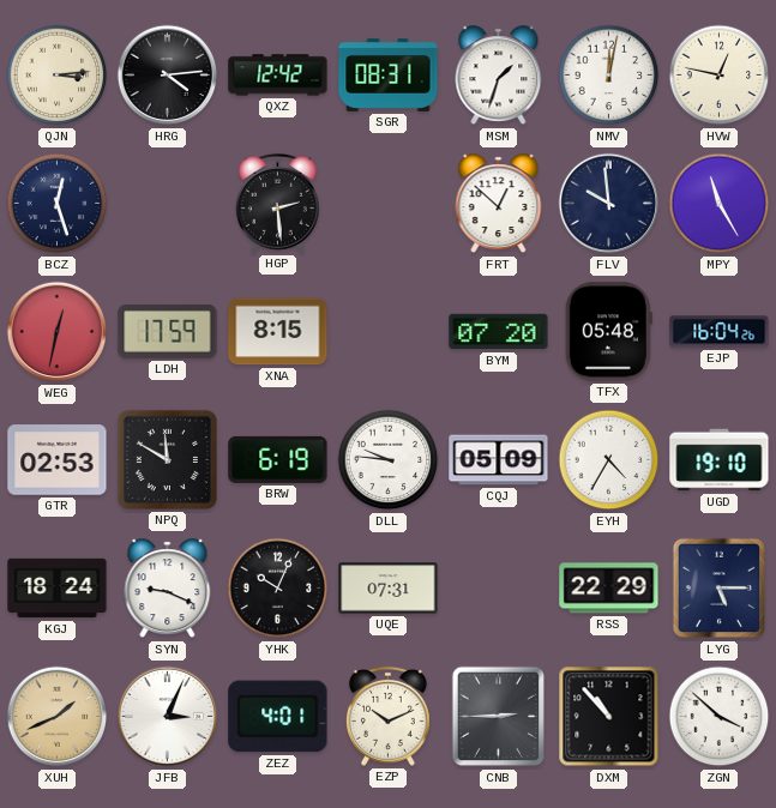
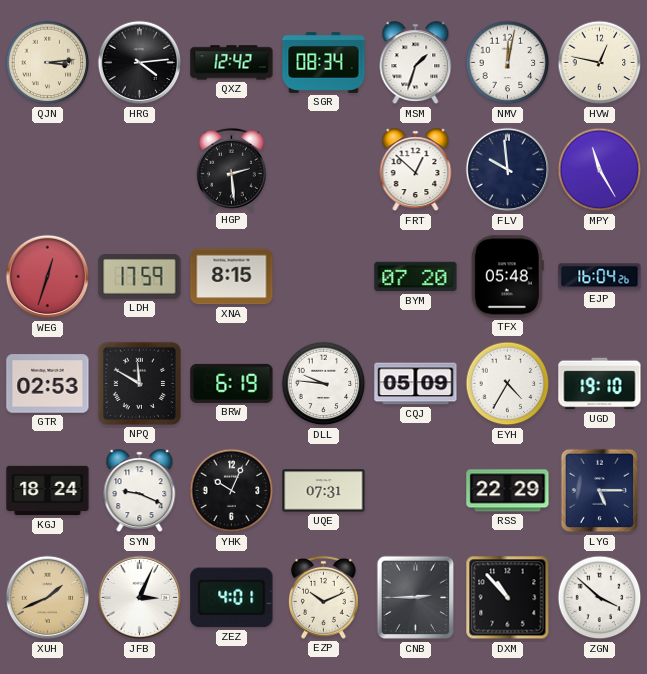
SGR: 08:31 -> 08:34
BCZ: 12:27 -> none
WEG: 12:32 -> 12:33
